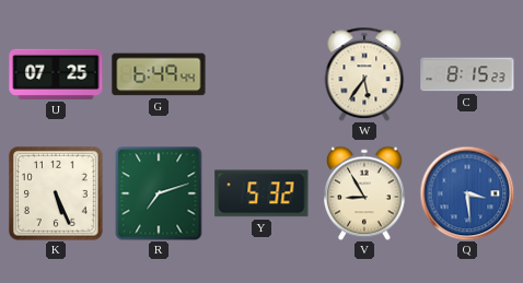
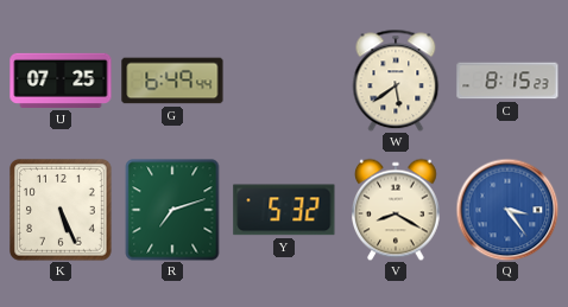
W: 5:36 -> 5:39
V: 8:55 -> 8:20
Q: 3:29 -> 3:24
